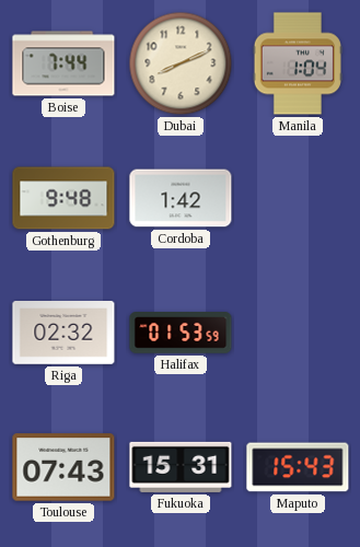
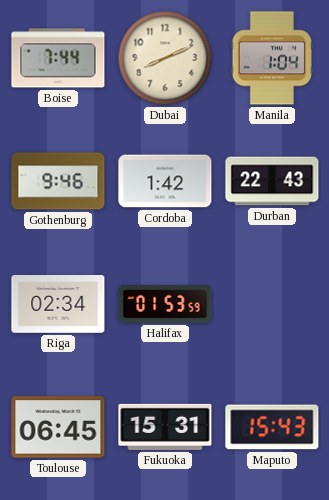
Gothenburg: 9:48 -> 9:46
Durban: none -> 22:43
Riga: 02:32 -> 02:34
Toulouse: 07:43 -> 06:45
